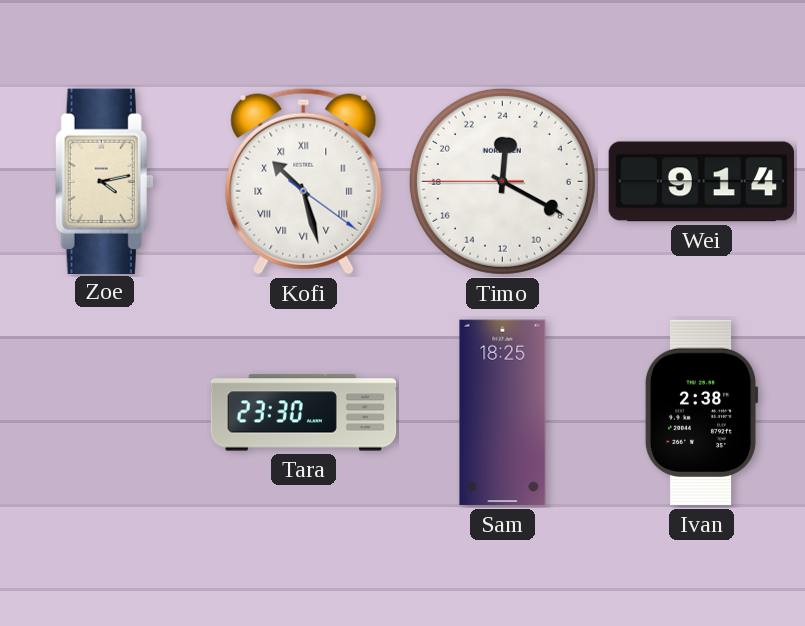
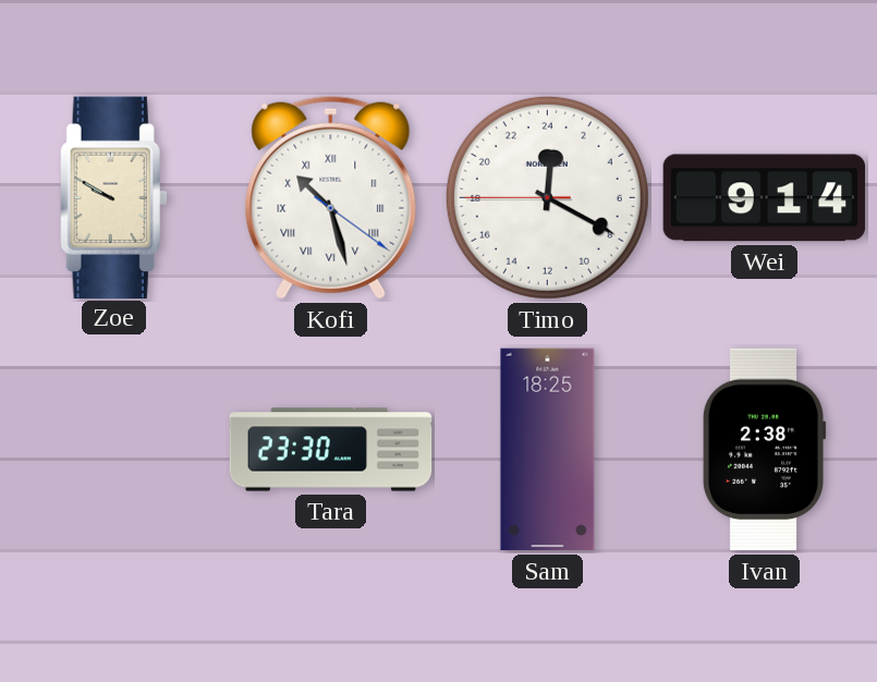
Zoe: 4:13 -> 9:50
